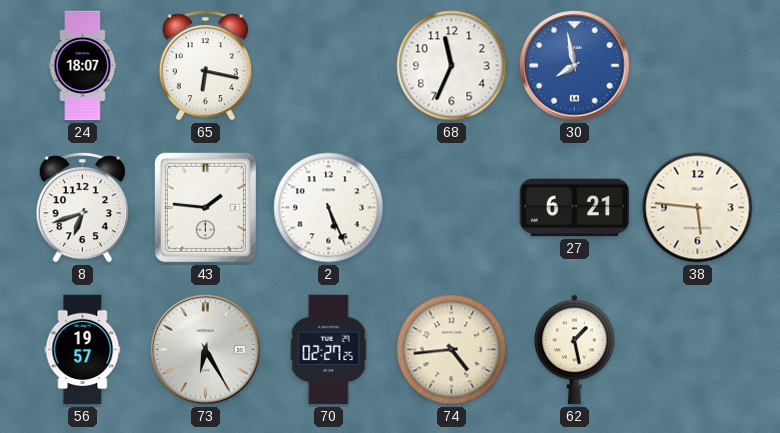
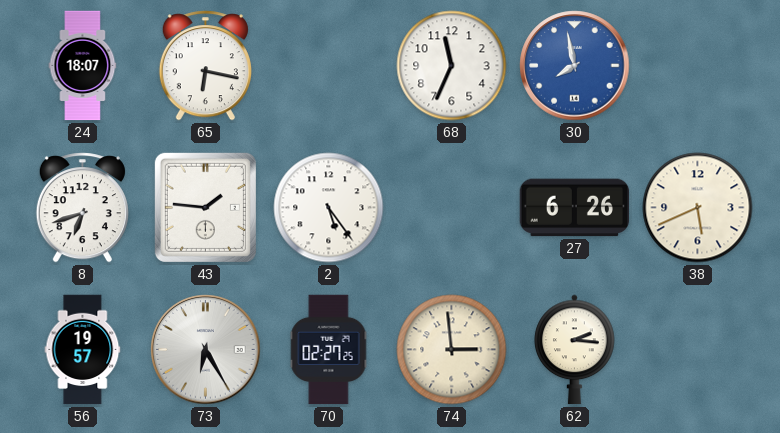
2: 5:26 -> 5:24
27: 6:21 -> 6:26
38: 5:46 -> 5:41
74: 4:44 -> 2:59
62: 1:28 -> 2:16
